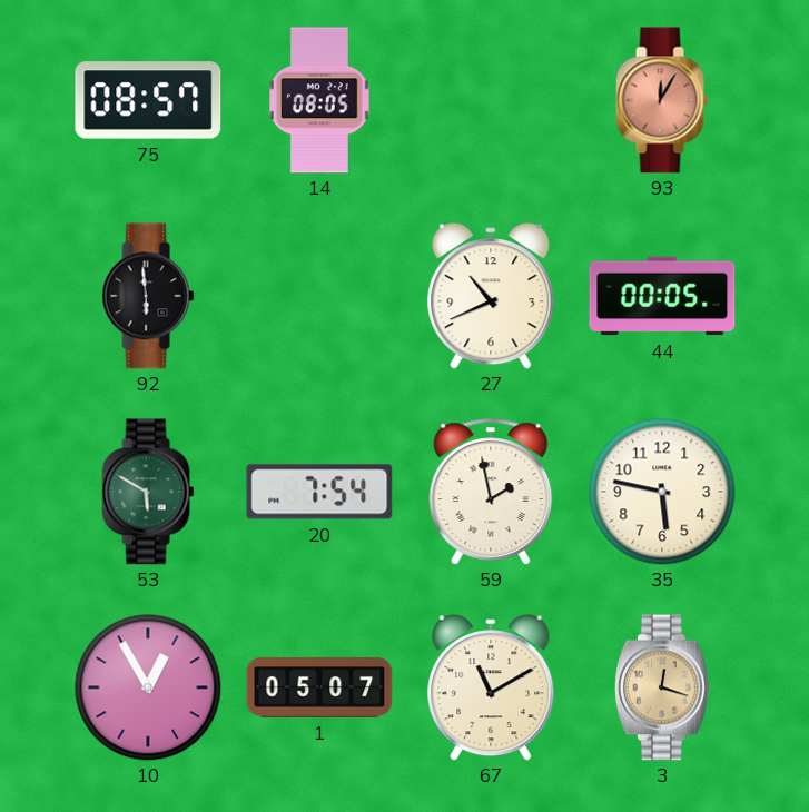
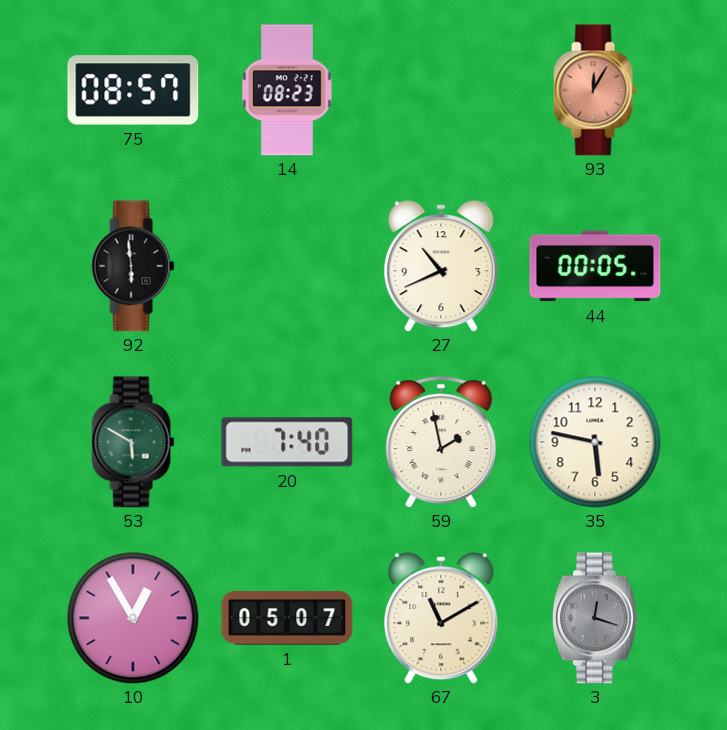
14: 08:05 -> 08:23
20: 7:54 -> 7:40
3 dial: champagne -> grey
